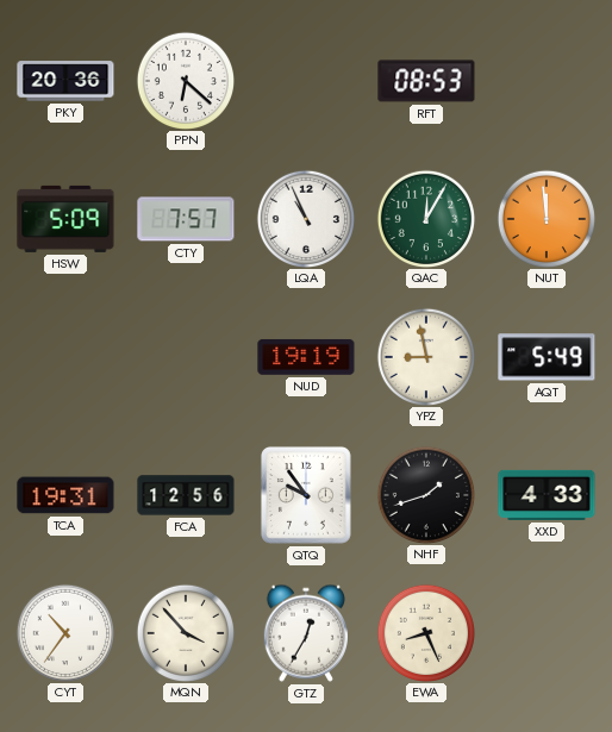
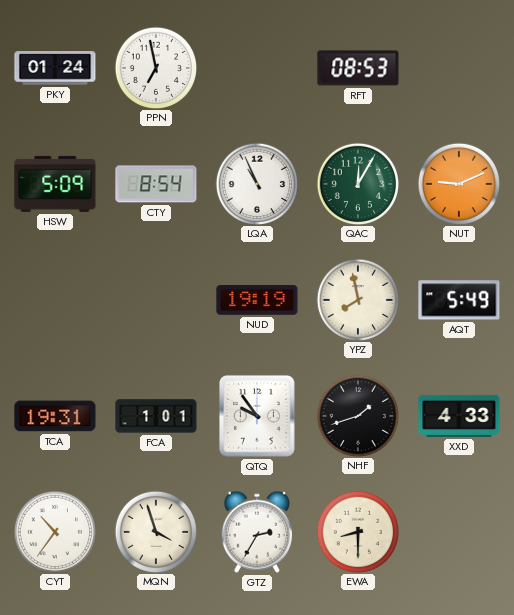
PKY: 20:36 -> 01:24
PPN: 6:22 -> 6:58
CTY: 7:57 -> 8:54
NUT: 11:59 -> 9:11
YPZ: 8:58 -> 7:58
FCA: 12:56 -> 1:01
MQN: 3:53 -> 3:57
GTZ: 12:35 -> 2:35
EWA: 8:26 -> 8:30
